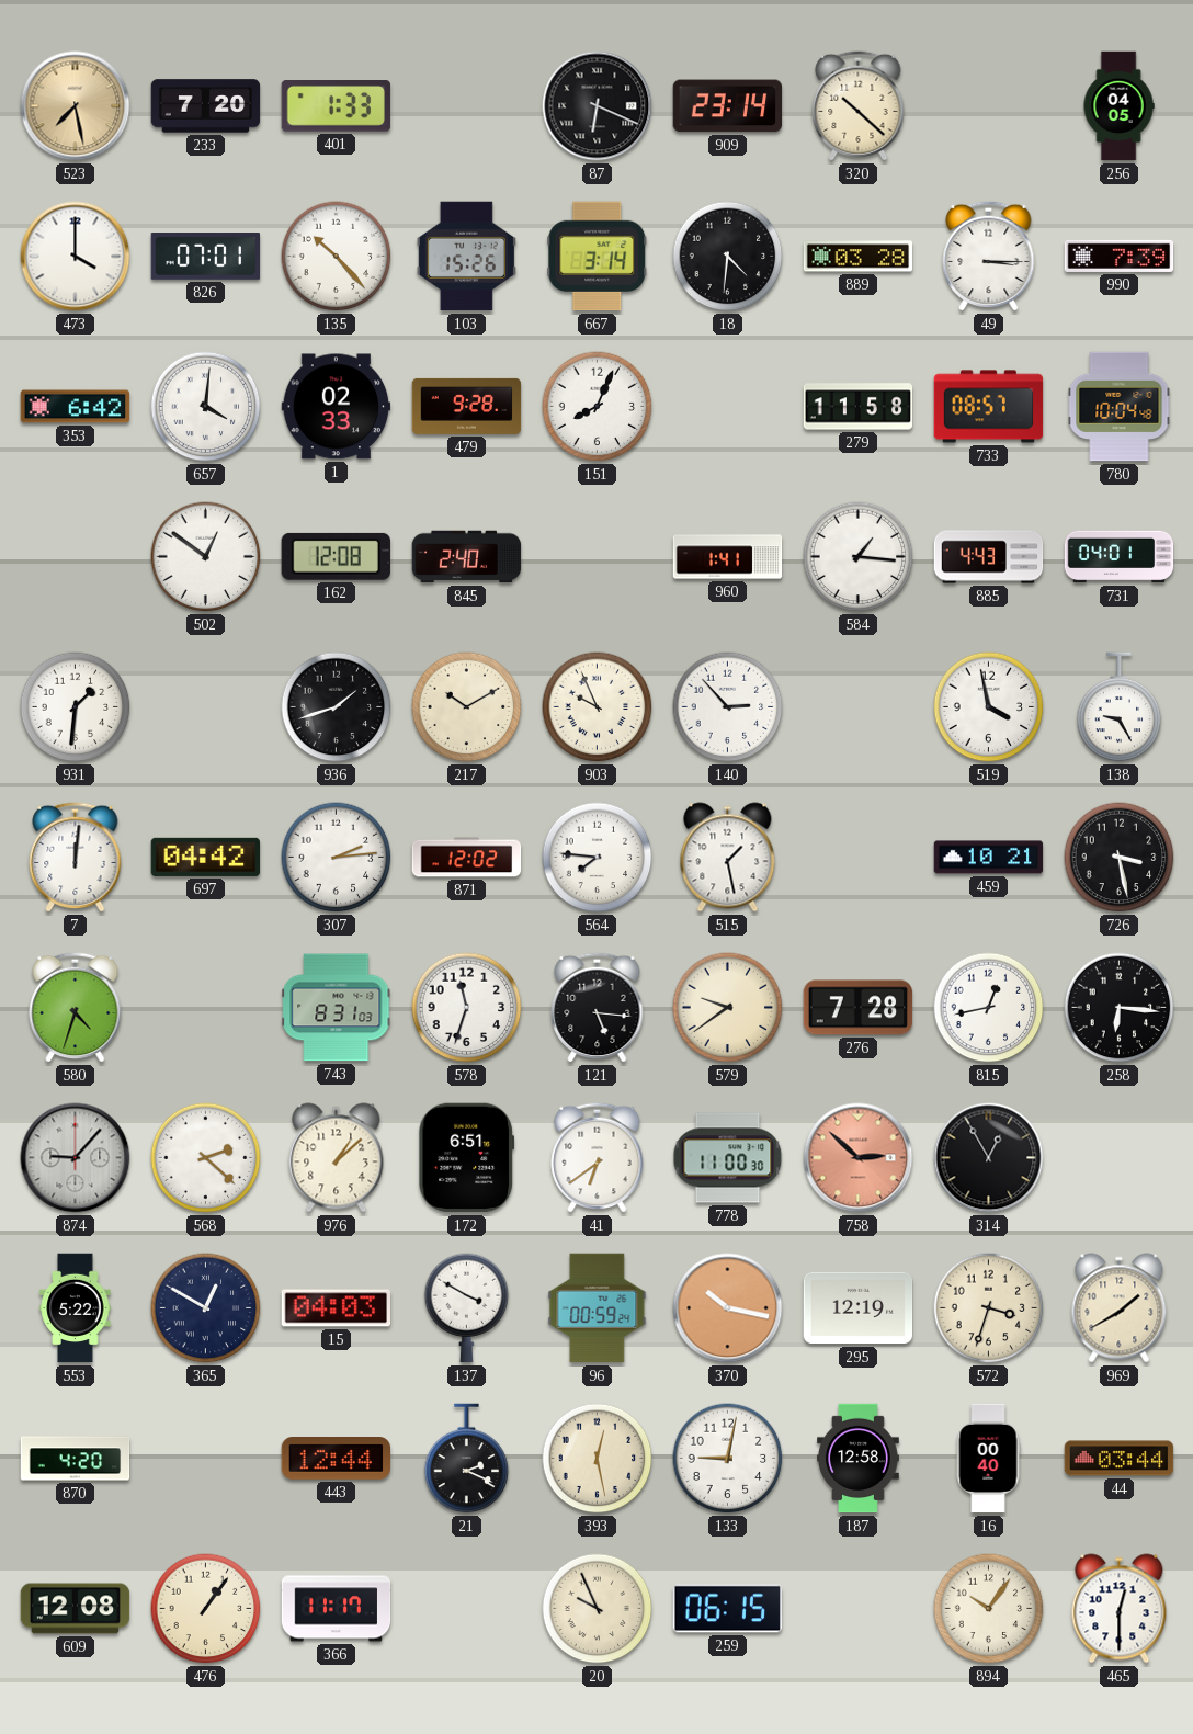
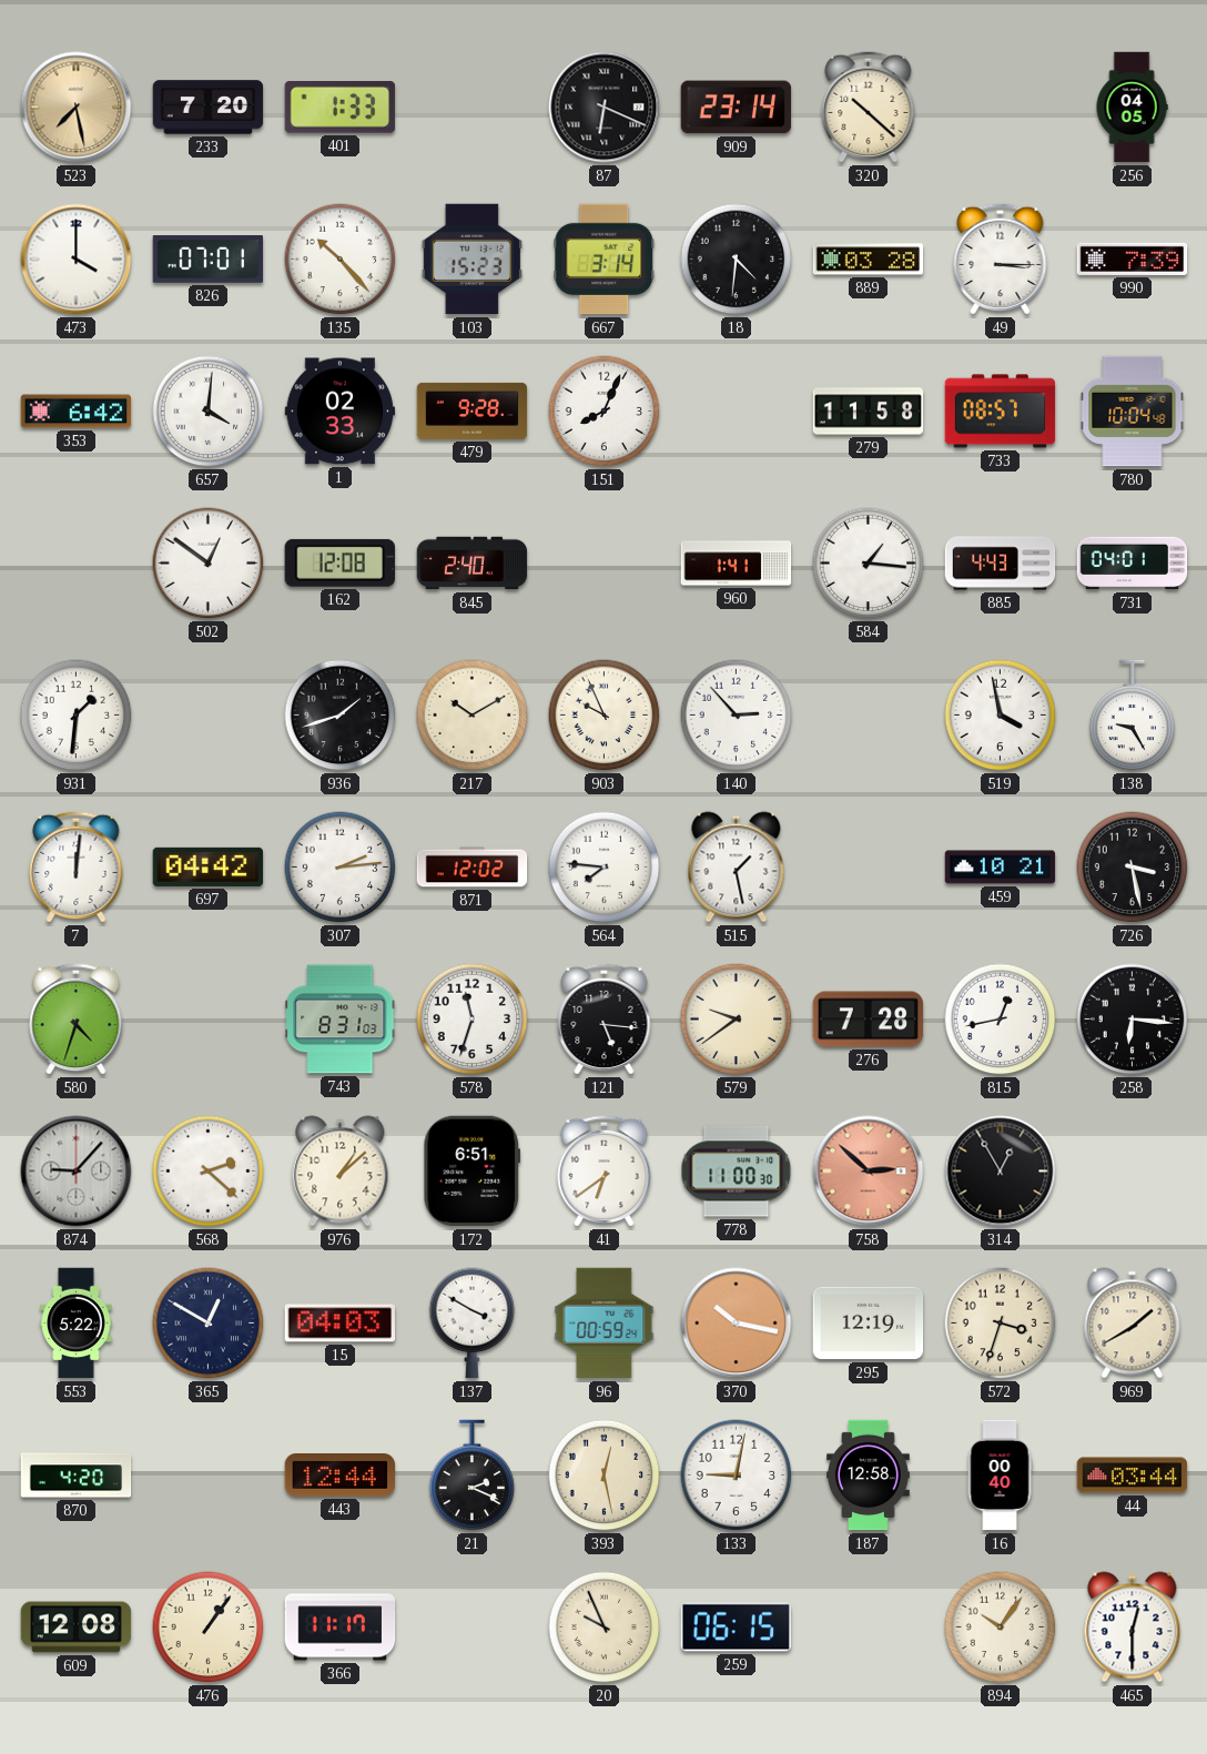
103: 15:26 -> 15:23
